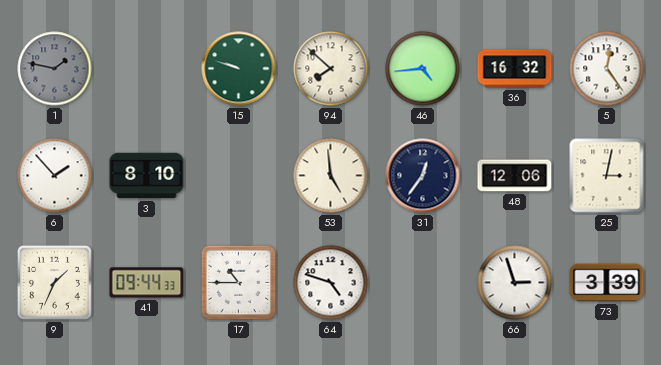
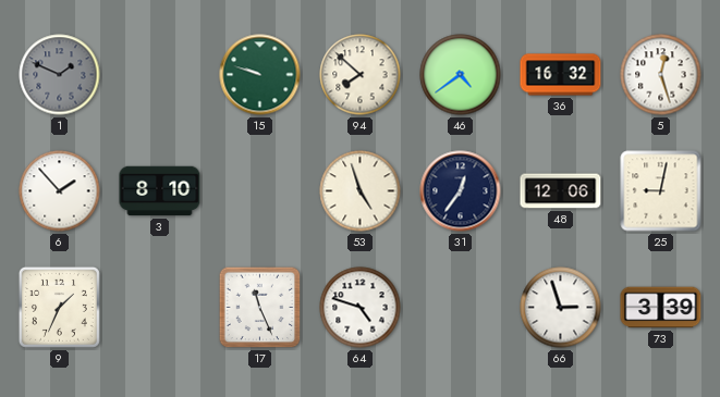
1: 1:47 -> 1:49
46: 4:44 -> 4:39
5: 12:24 -> 12:27
53: 4:59 -> 4:57
25: 3:02 -> 9:02
41: 09:44 -> none
17: 10:45 -> 11:26
